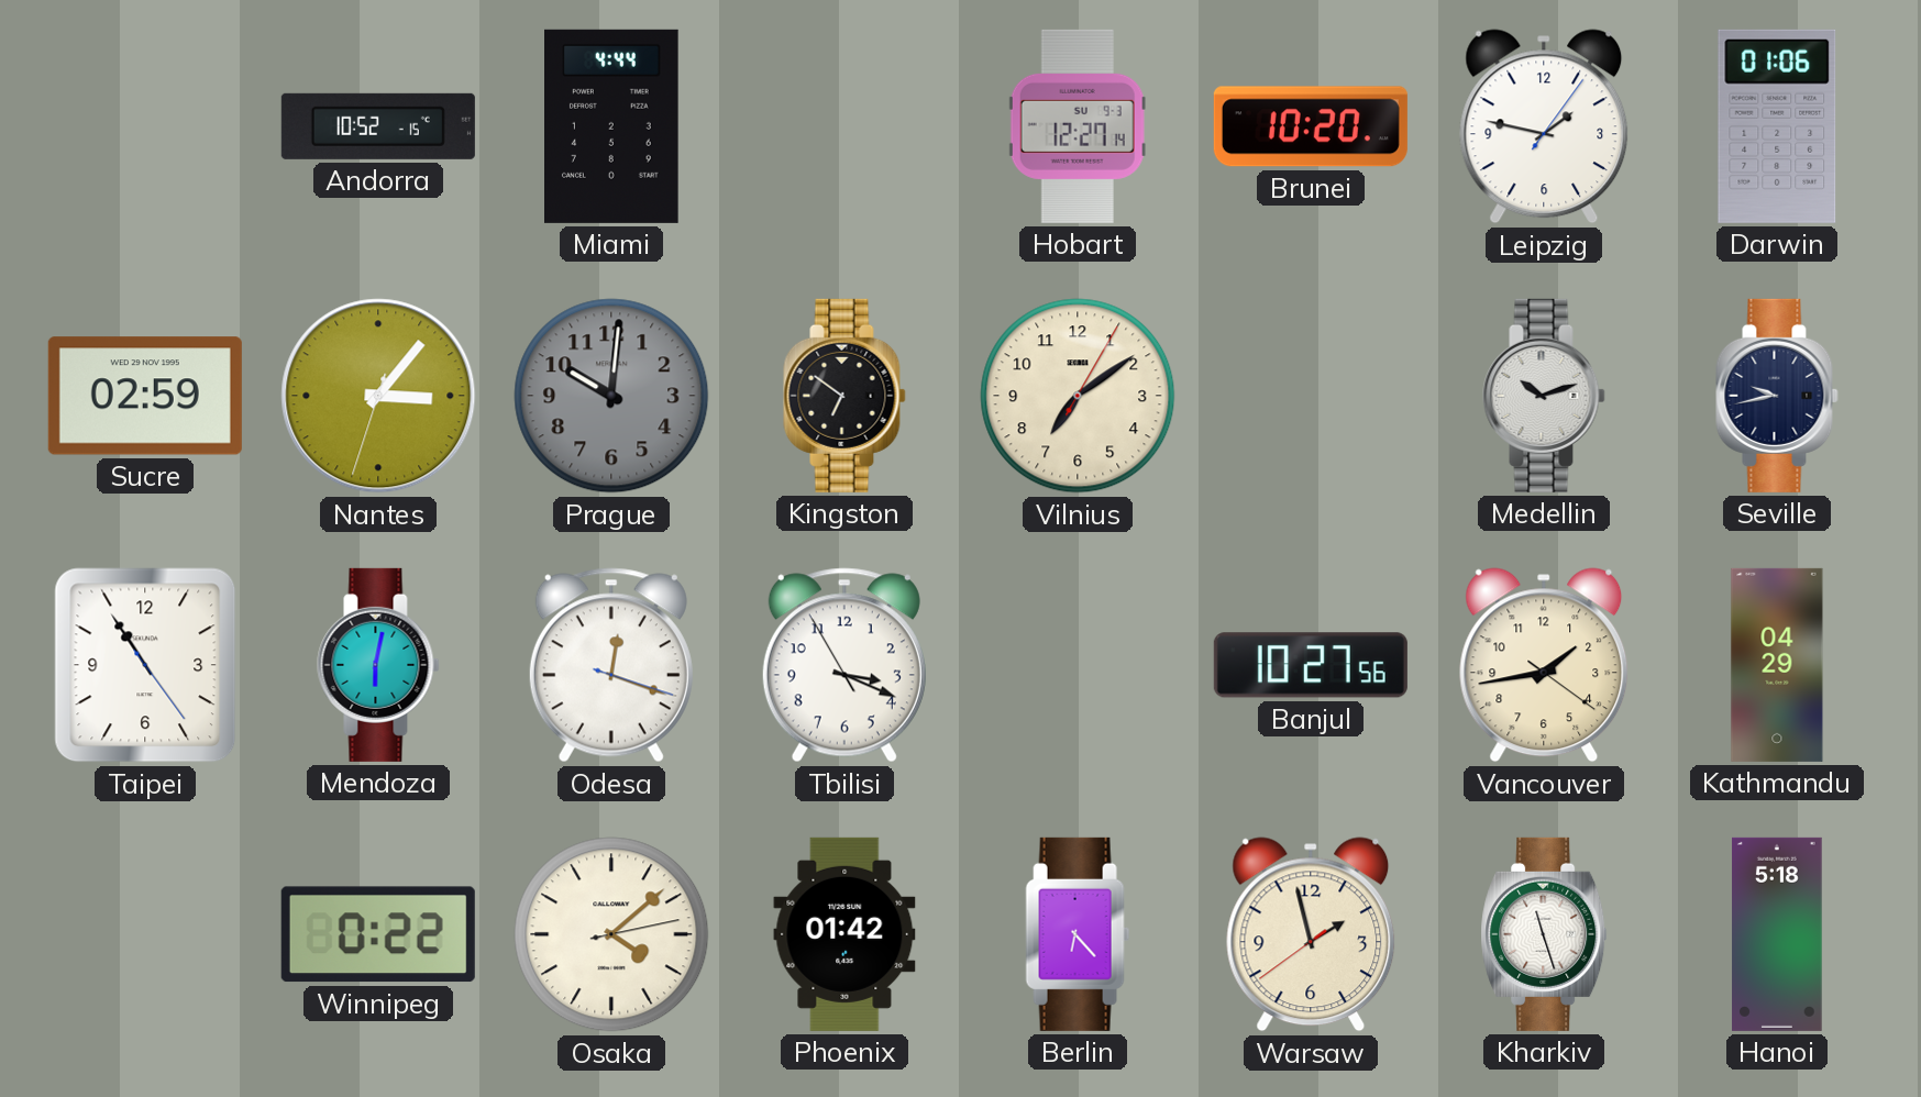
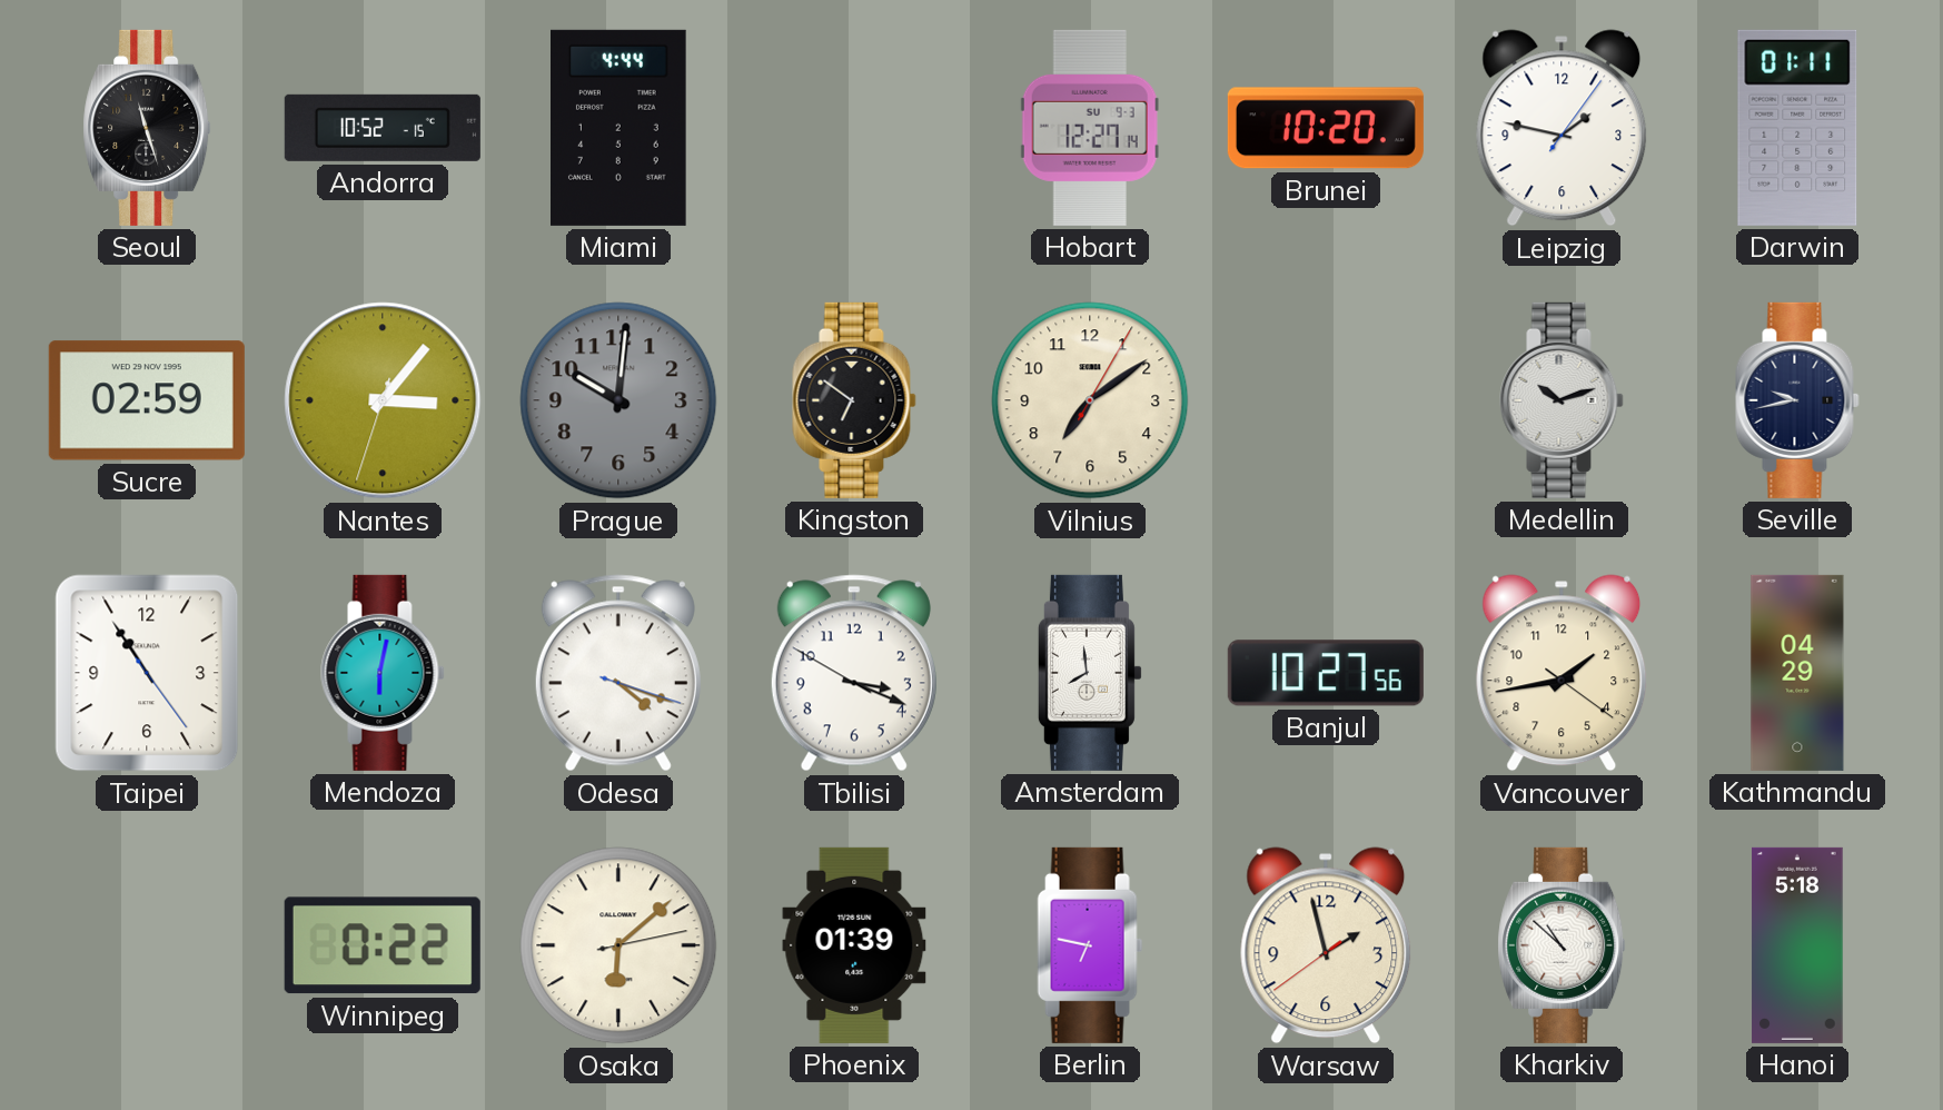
Seoul: none -> 11:27
Darwin: 01:06 -> 01:11
Odesa: 12:18 -> 4:18
Tbilisi: 3:18:55 -> 3:18:50
Amsterdam: none -> 7:59
Osaka: 4:08 -> 6:08
Phoenix: 01:42 -> 01:39
Berlin: 6:23 -> 6:47
Kharkiv: 11:27 -> 10:52
